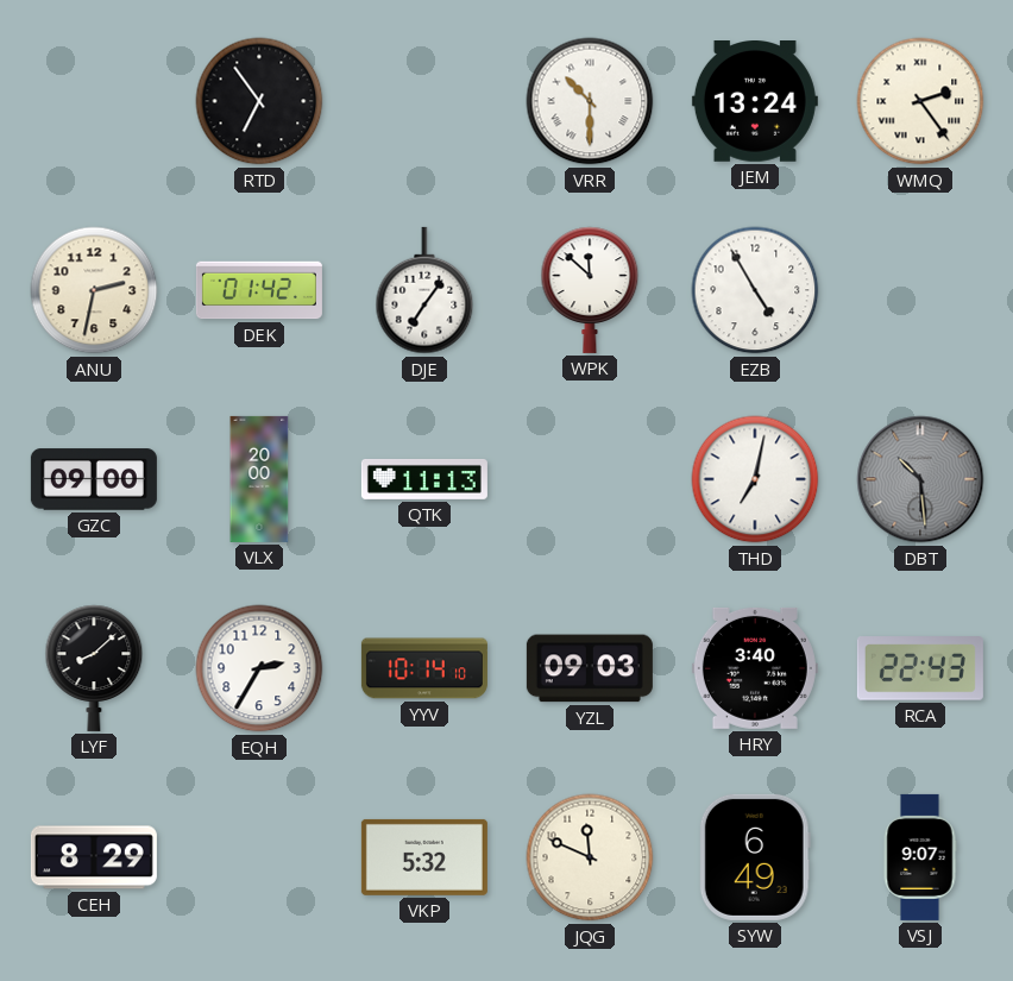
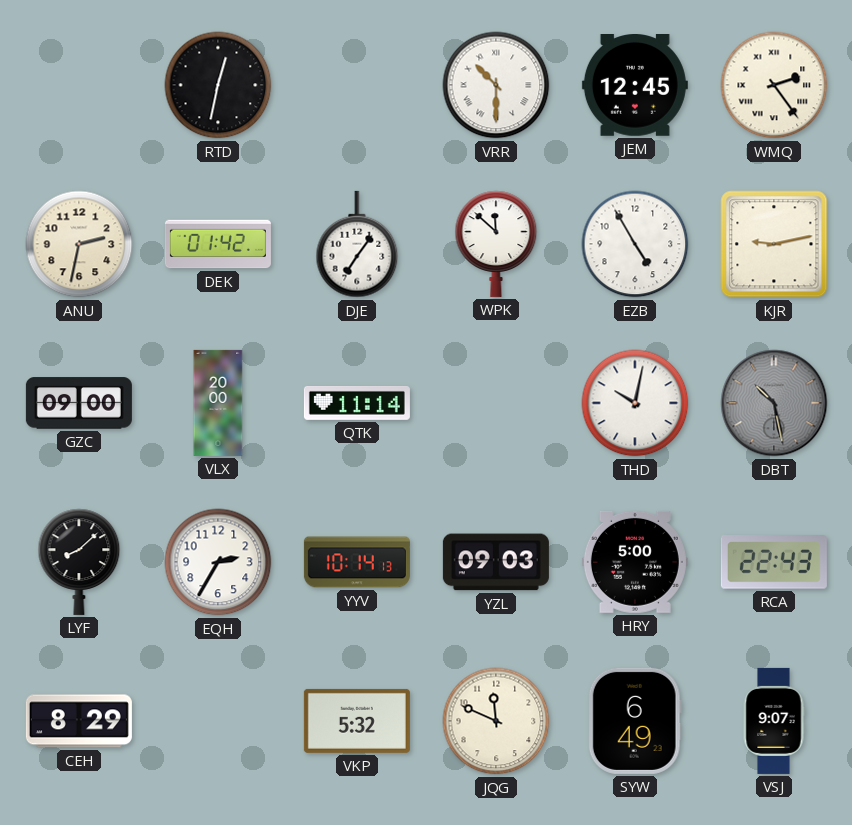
RTD: 6:54 -> 12:32
JEM: 13:24 -> 12:45
KJR: none -> 9:13
QTK: 11:13 -> 11:14
THD: 7:02 -> 10:02
DBT: 10:29 -> 10:28
YYV: 10:14:10 -> 10:14:13
HRY: 3:40 -> 5:00
